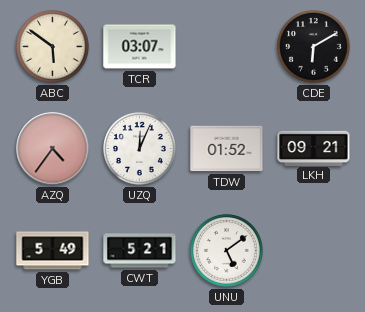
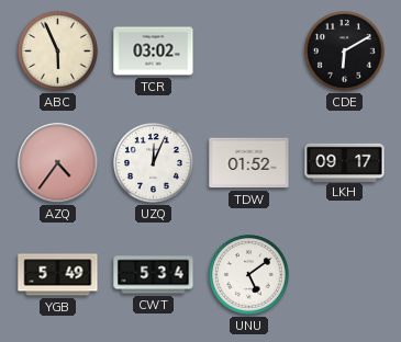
ABC: 5:51 -> 5:56
TCR: 03:07 -> 03:02
LKH: 09:21 -> 09:17
CWT: 5:21 -> 5:34
